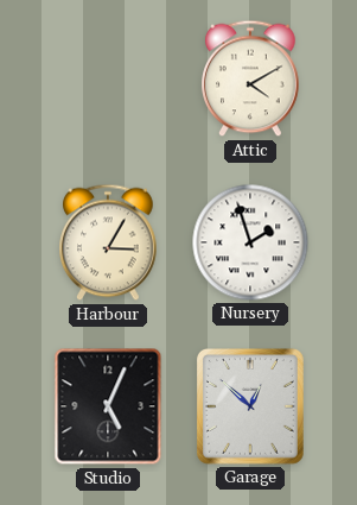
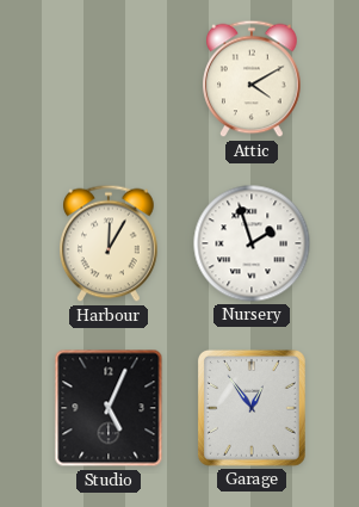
Harbour: 3:05 -> 12:05
Garage: 12:52 -> 12:54
